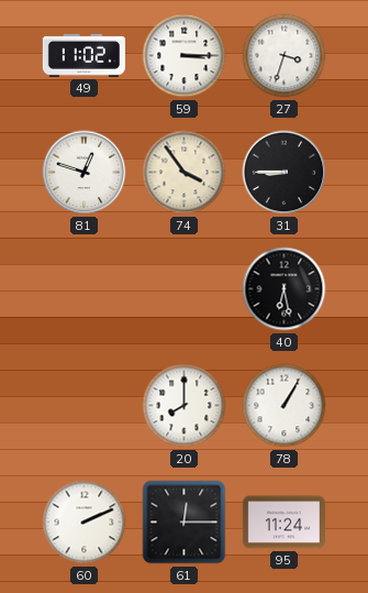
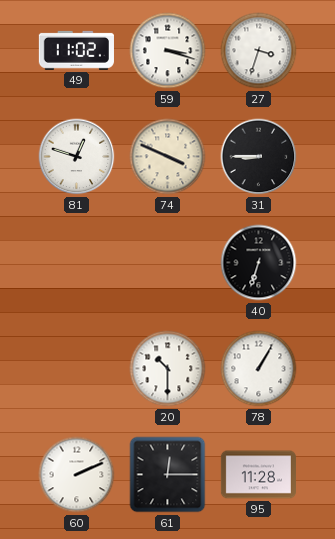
59: 3:15 -> 3:18
74: 3:54 -> 3:49
40: 6:28 -> 6:33
20: 8:00 -> 10:30
95: 11:24 -> 11:28
